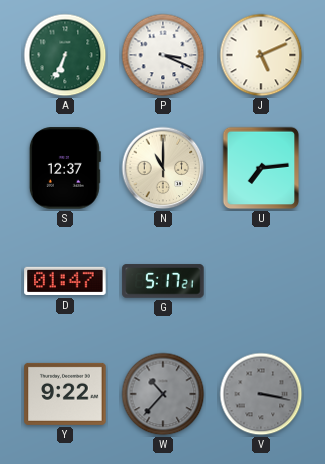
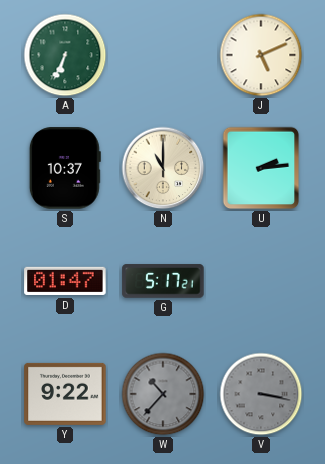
P: 3:19 -> none
S: 12:37 -> 10:37
U: 7:14 -> 2:14
